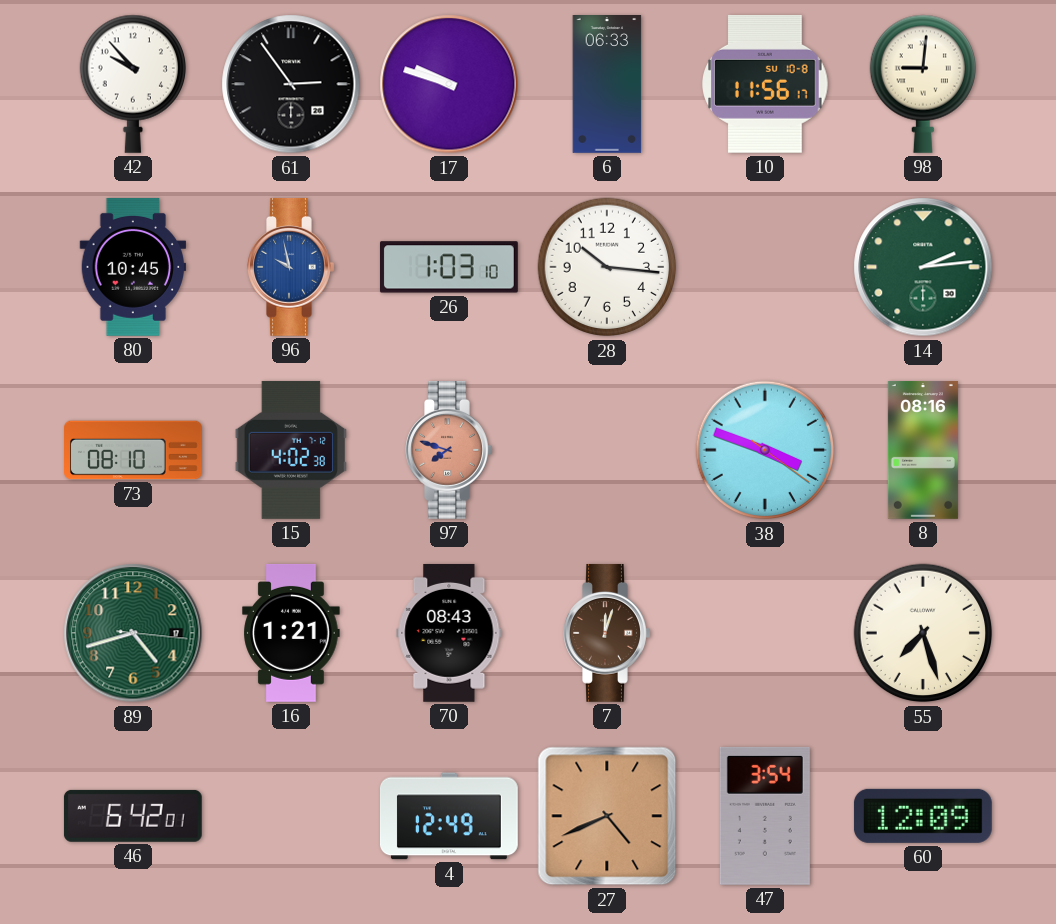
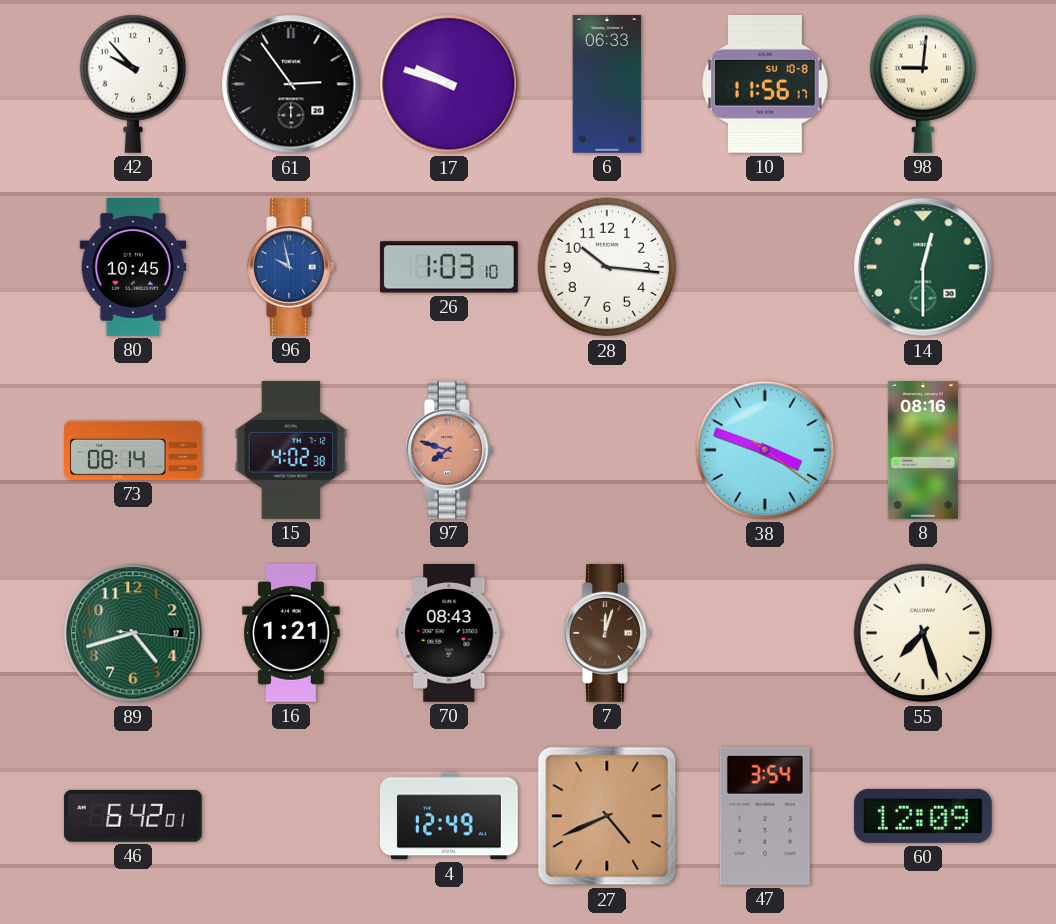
14: 2:14 -> 12:30
73: 08:10 -> 08:14
